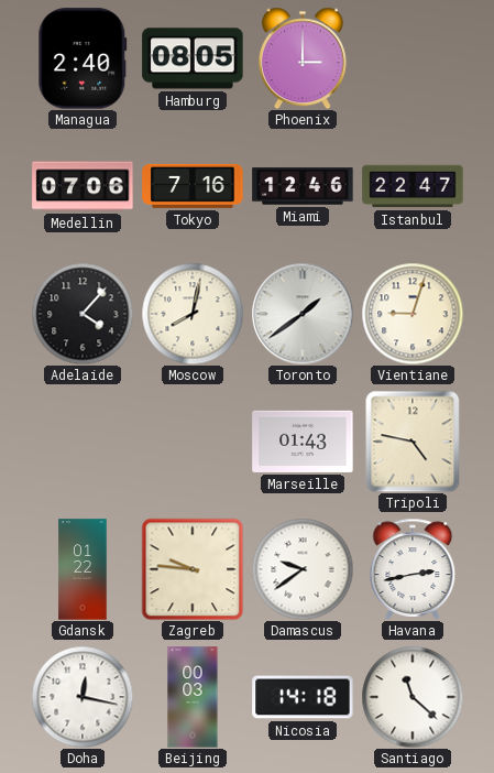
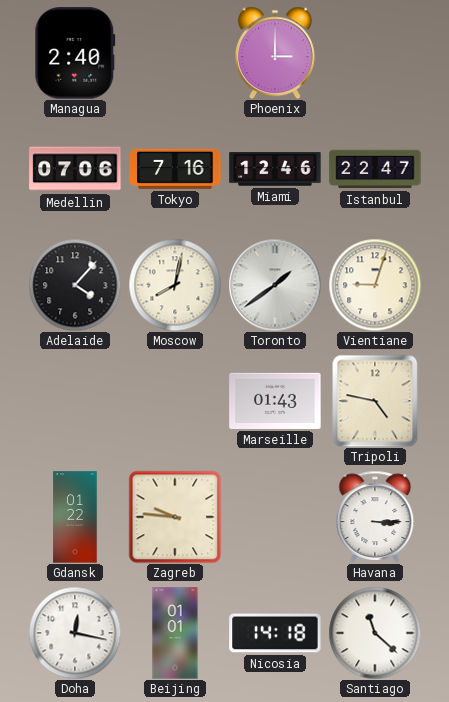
Hamburg: 08:05 -> none
Damascus: 9:39 -> none
Havana: 2:43 -> 3:15
Beijing: 00:03 -> 01:01
